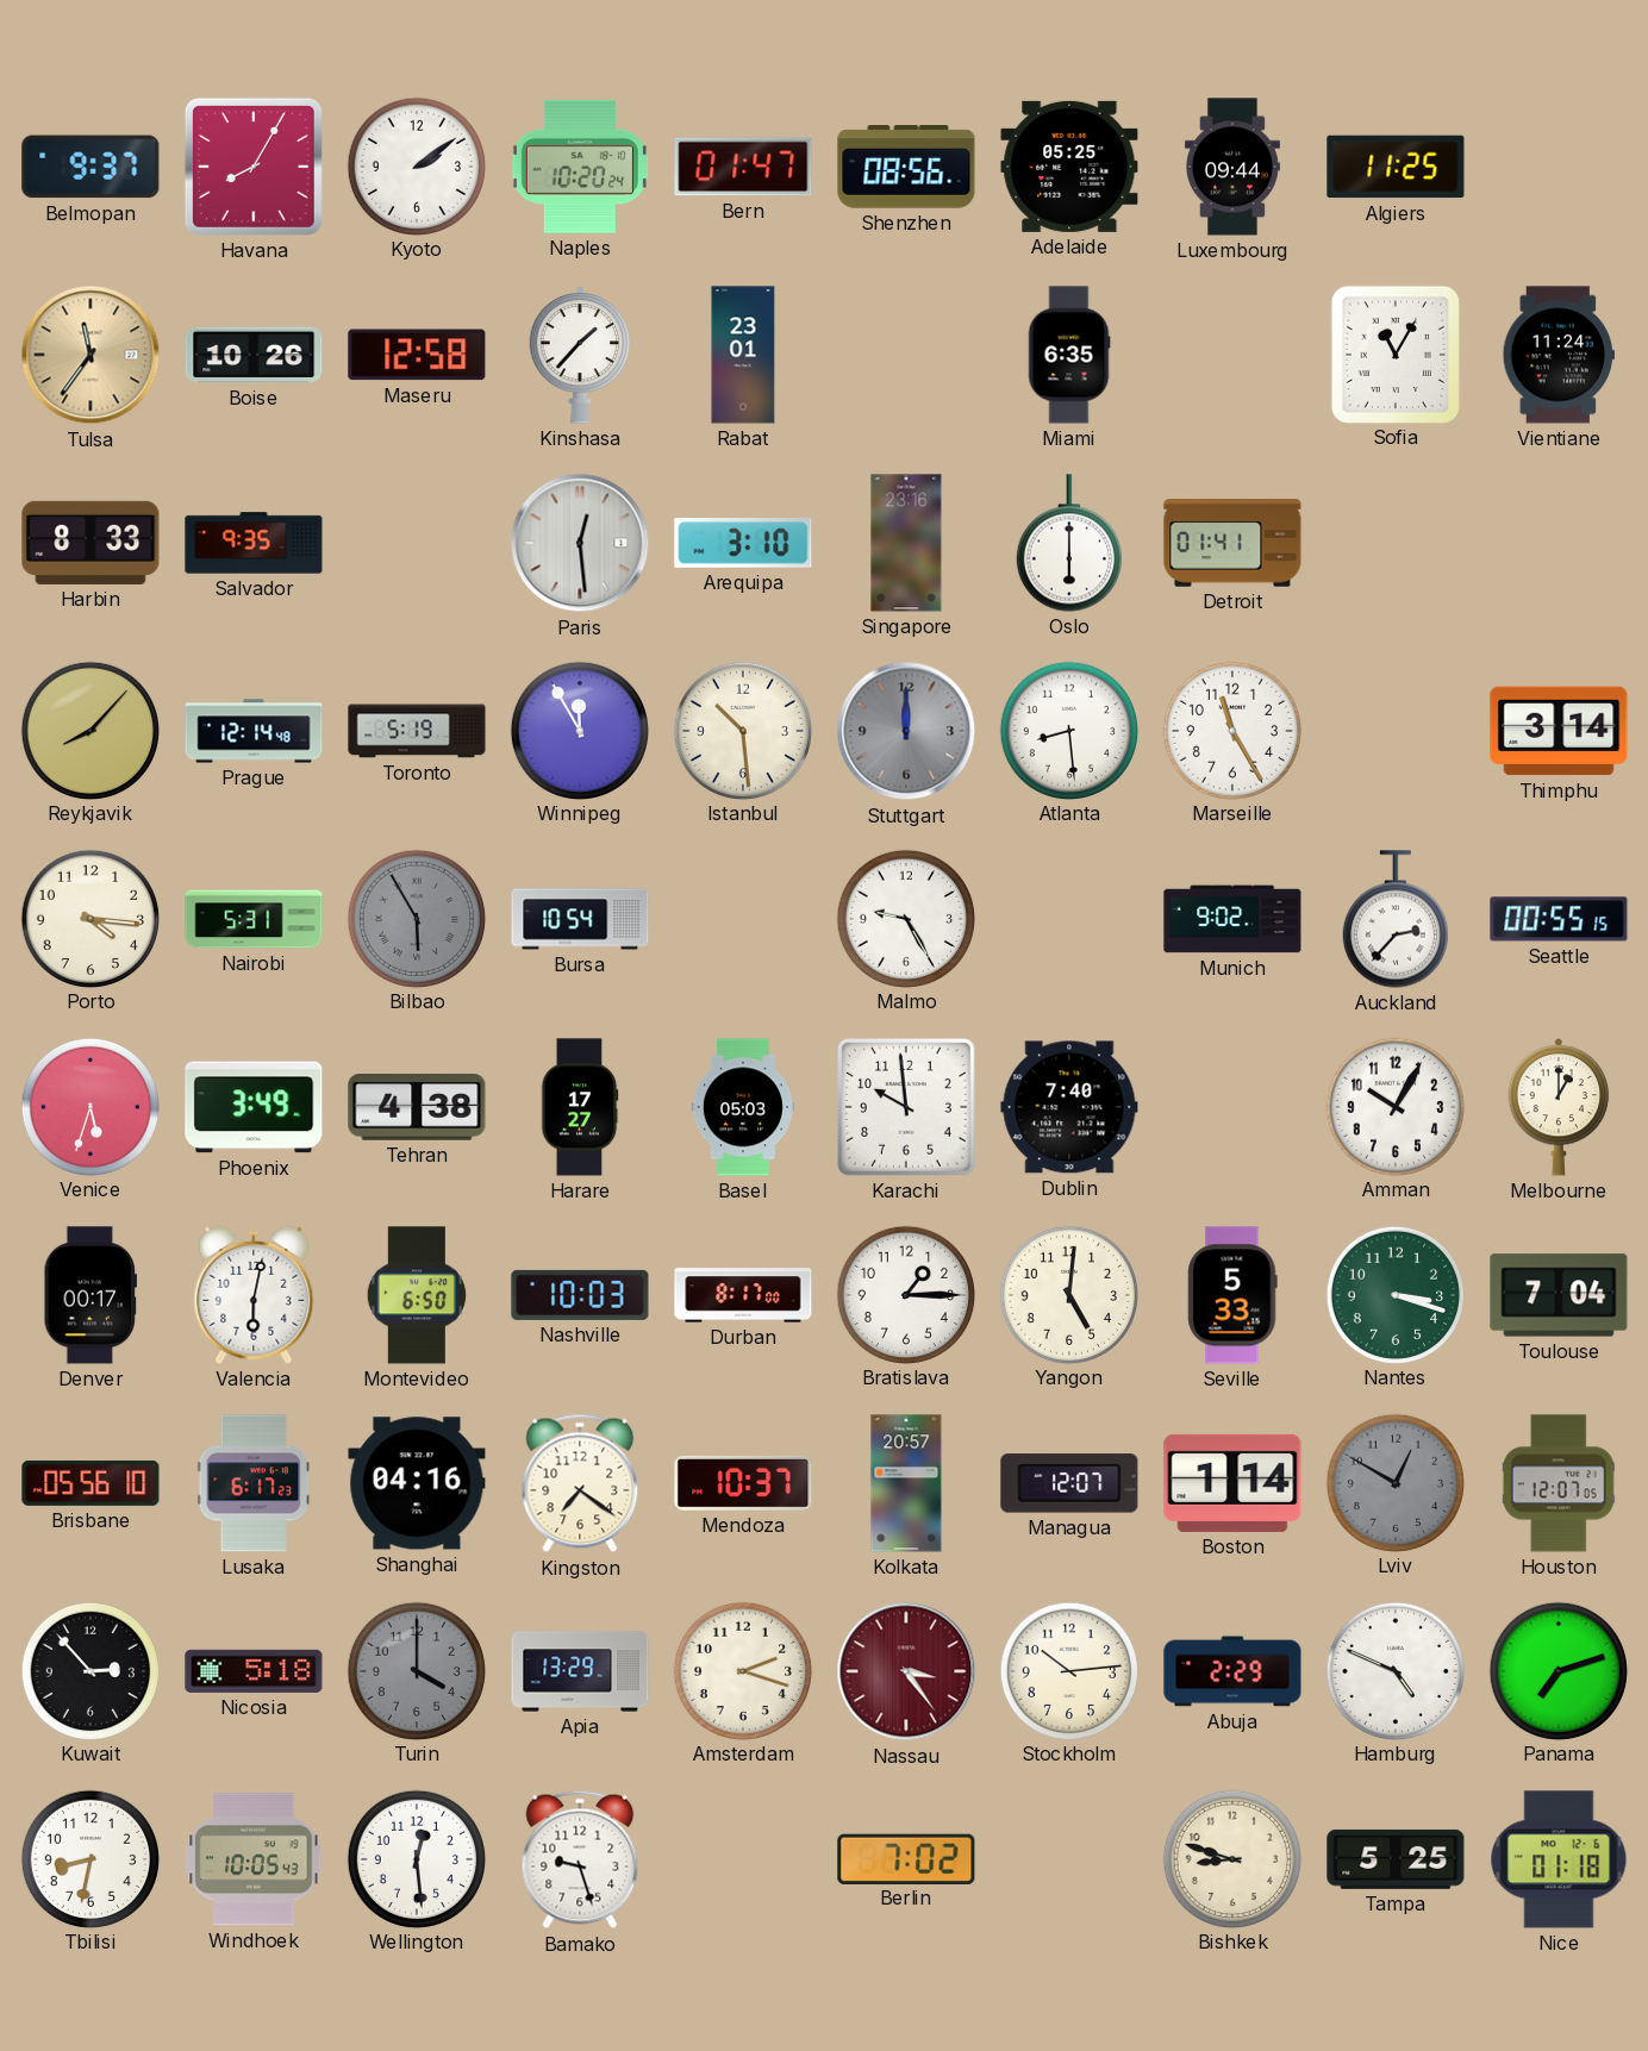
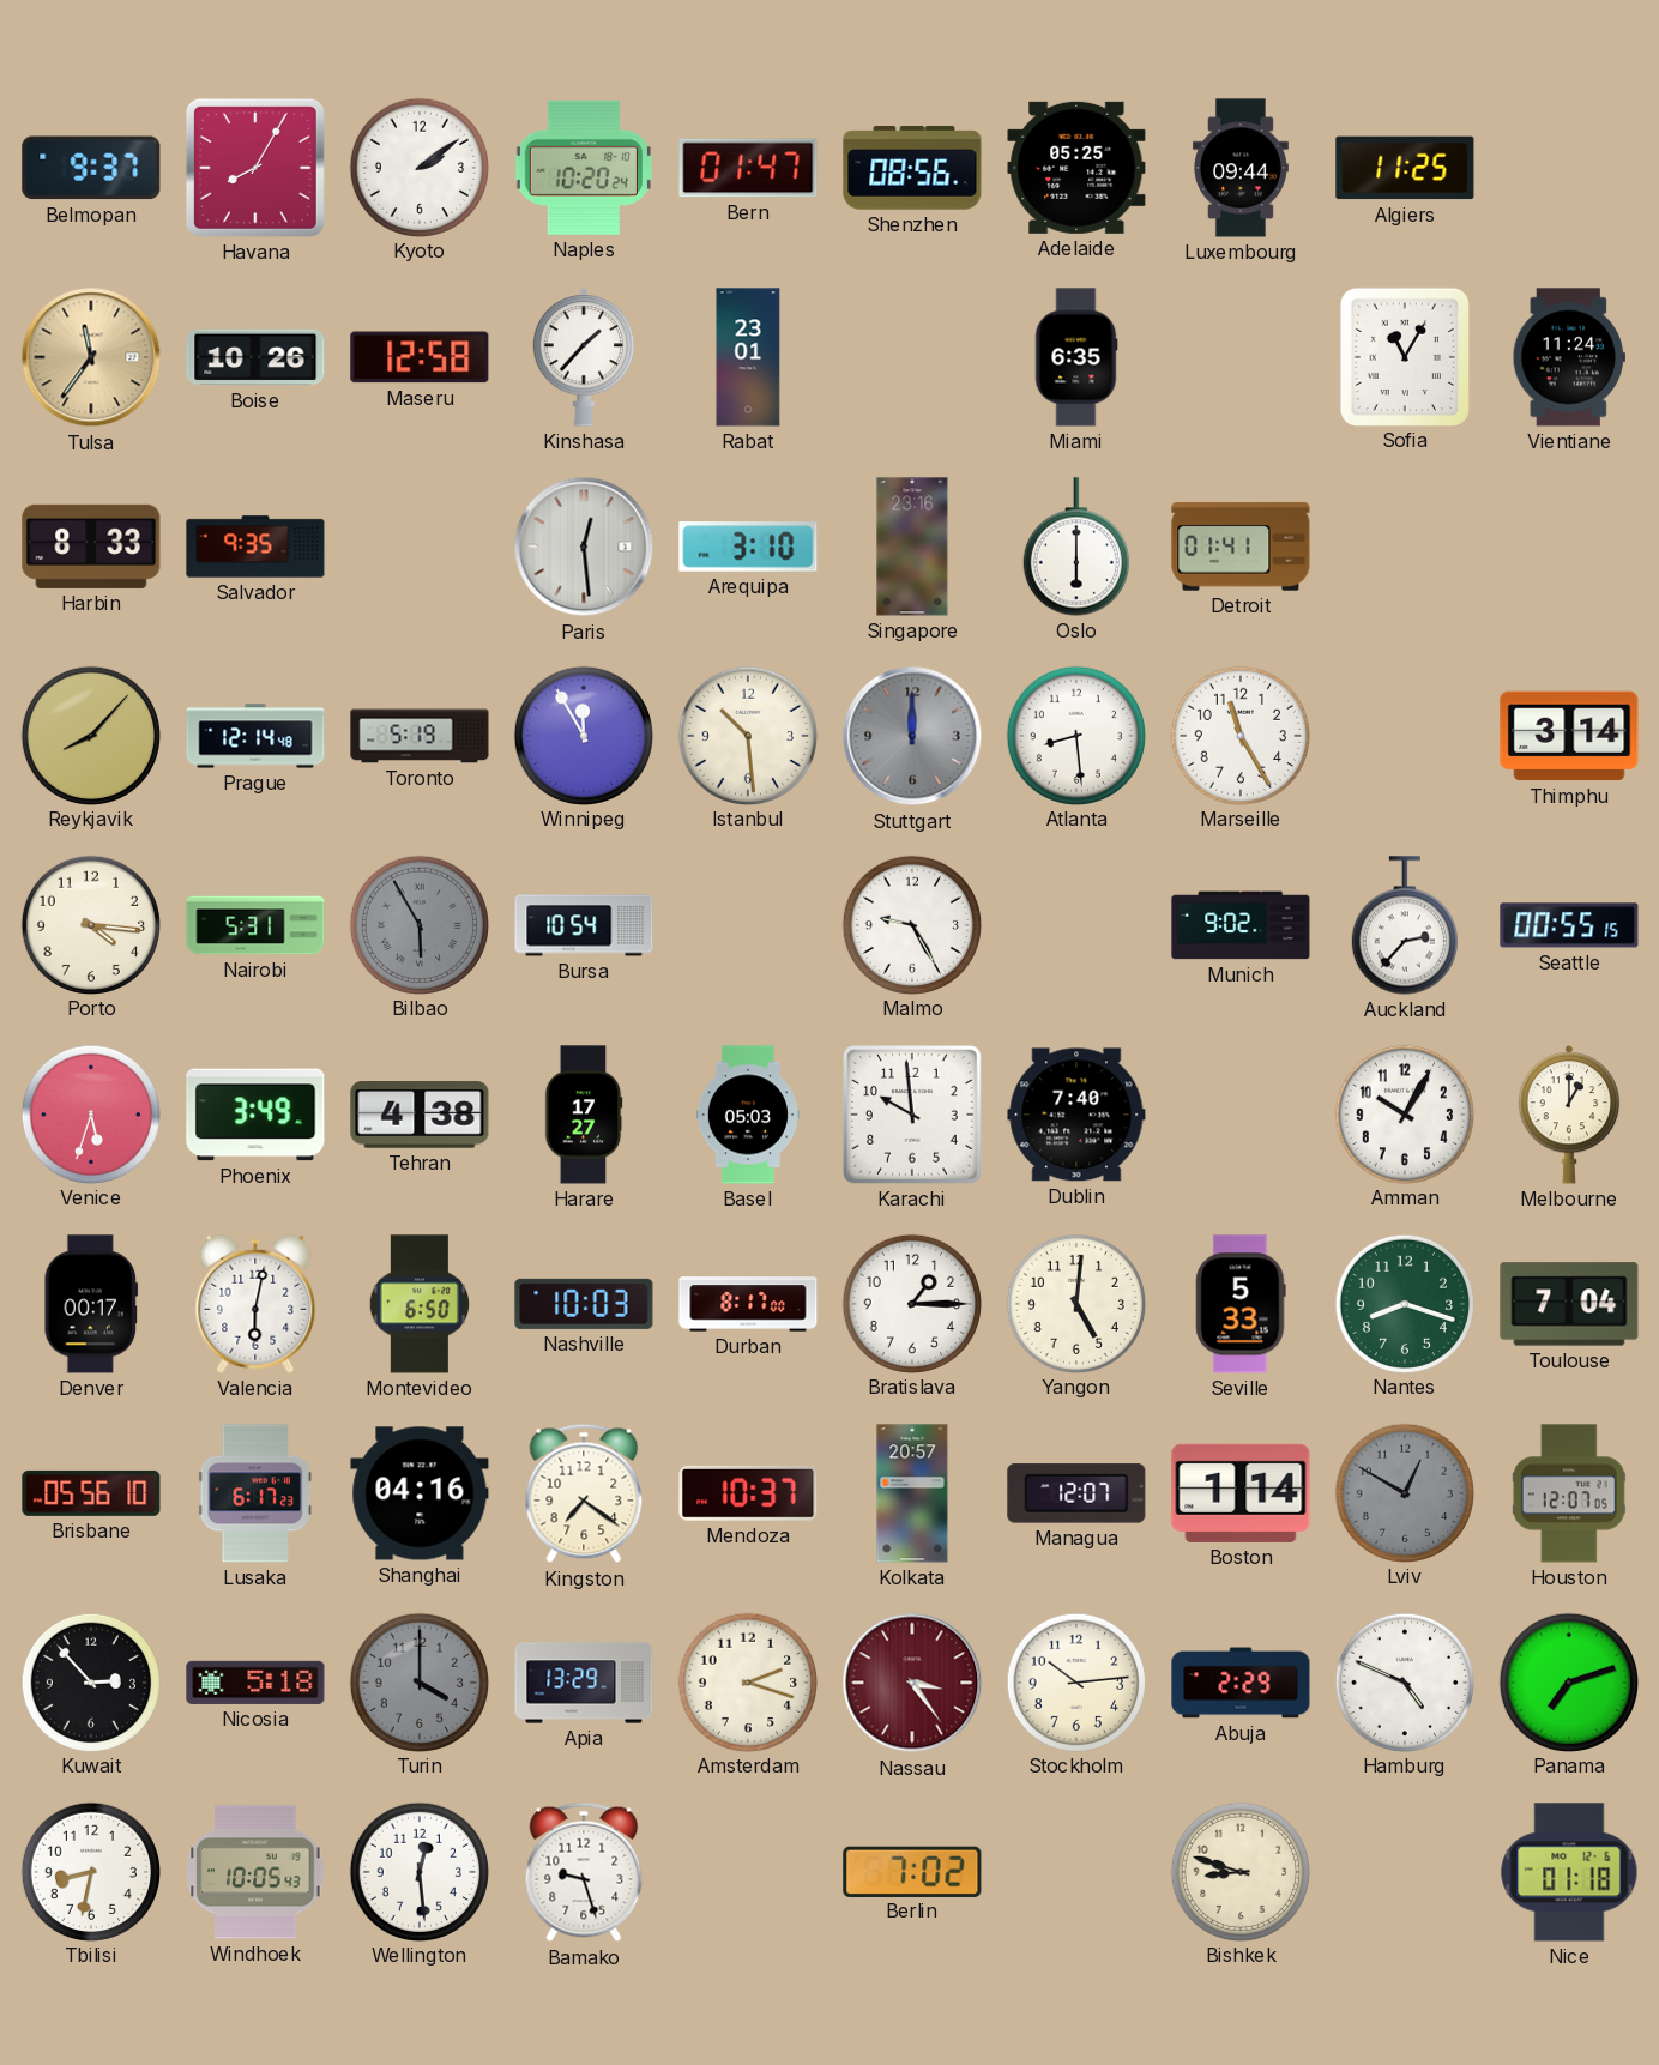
Nantes: 3:18 -> 8:18
Tampa: 5:25 -> none
